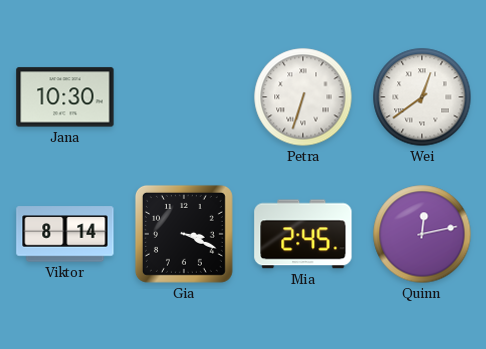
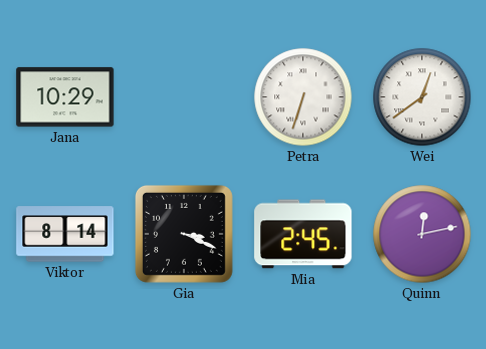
Jana: 10:30 -> 10:29
